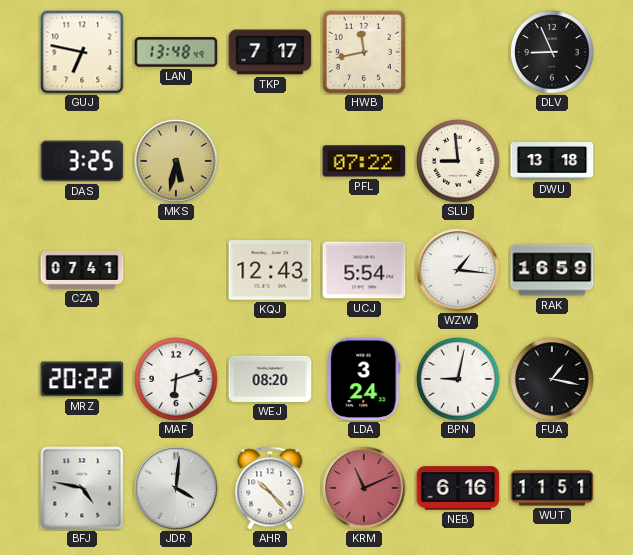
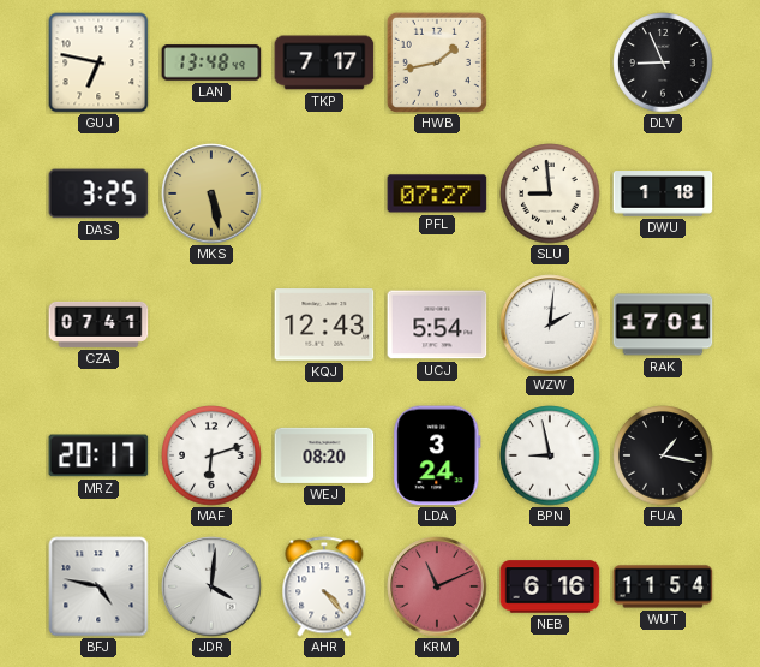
HWB: 11:43 -> 1:43
MKS: 5:32 -> 5:28
PFL: 07:22 -> 07:27
DWU: 13:18 -> 1:18
WZW: 1:16 -> 2:01
RAK: 16:59 -> 17:01
MRZ: 20:22 -> 20:17
BPN: 9:02 -> 8:58
AHR: 10:23 -> 4:23
WUT: 11:51 -> 11:54
